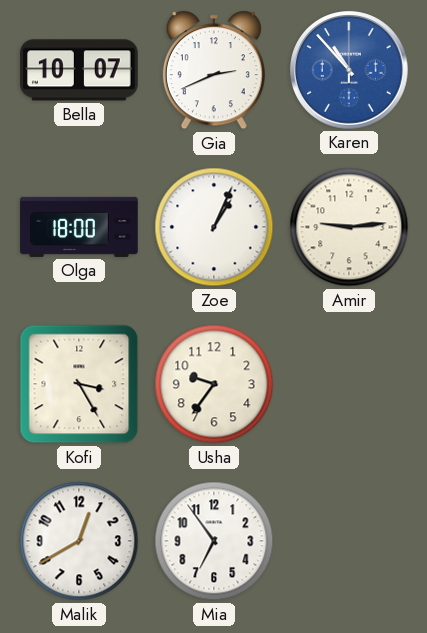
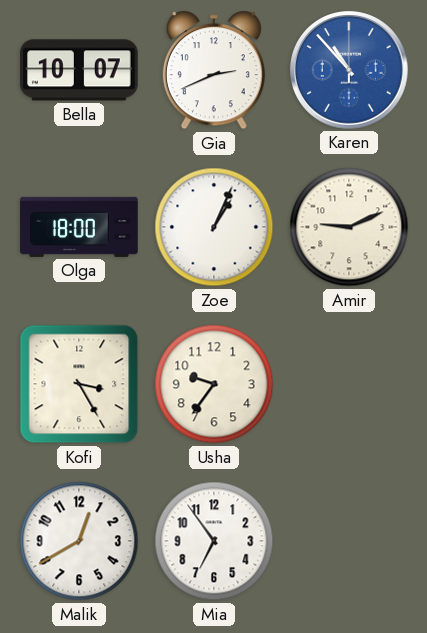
Amir: 9:14 -> 9:11
